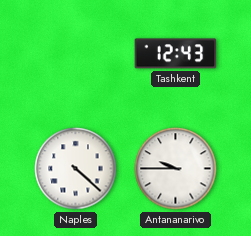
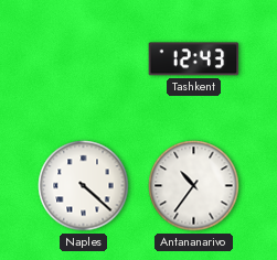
Antananarivo: 9:45 -> 10:36
